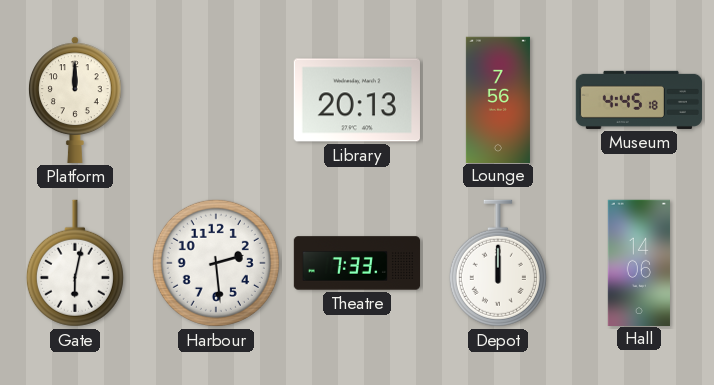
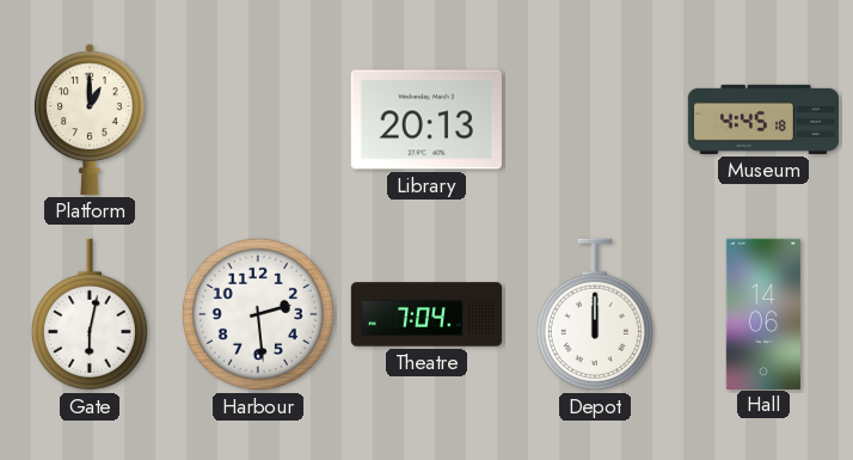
Platform: 12:00 -> 1:00
Lounge: 7:56 -> none
Theatre: 7:33 -> 7:04
